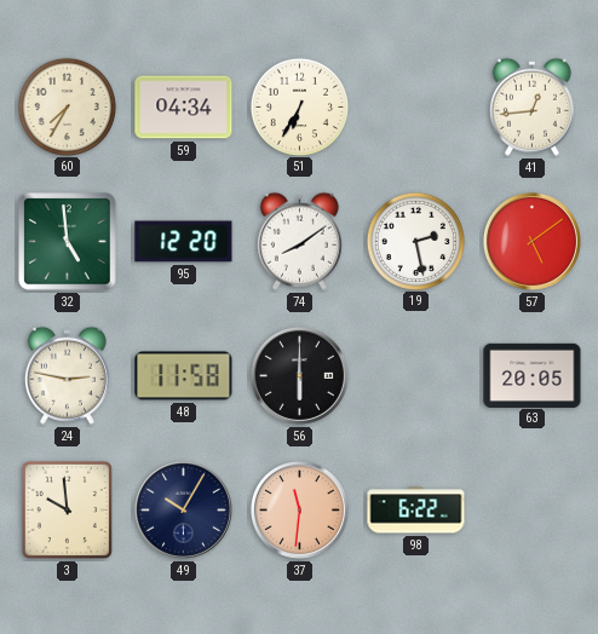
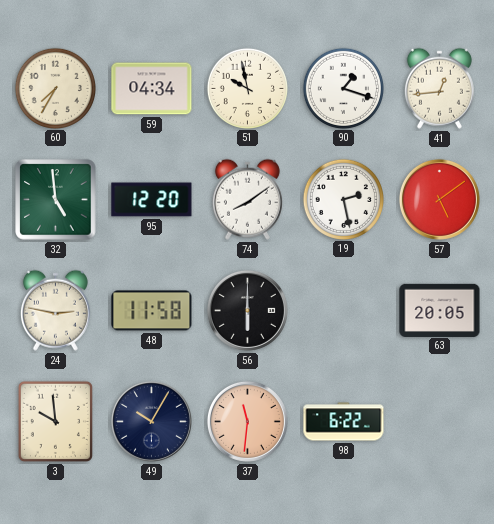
51: 6:35 -> 9:58
90: none -> 1:18
